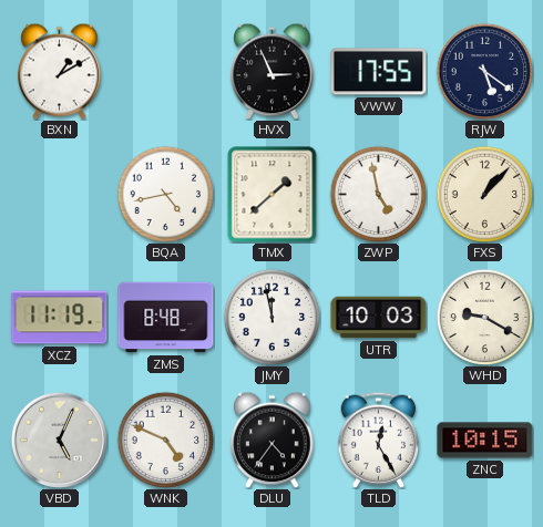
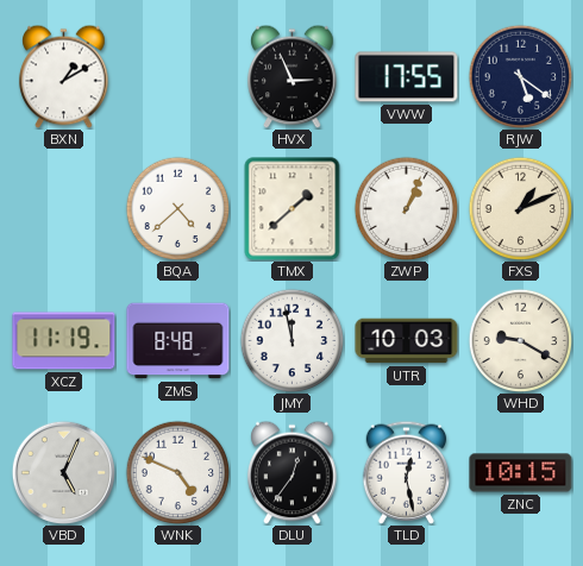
BQA: 4:43 -> 4:38
ZWP: 4:58 -> 1:04
FXS: 1:07 -> 1:11
DLU: 4:36 -> 12:36
TLD: 12:25 -> 12:28
